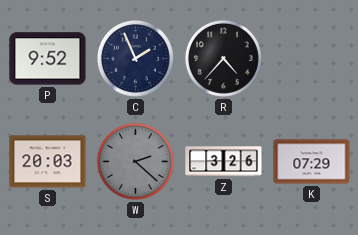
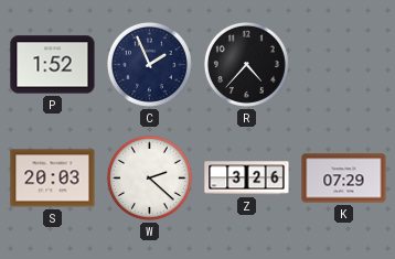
P: 9:52 -> 1:52
W dial: grey -> white
